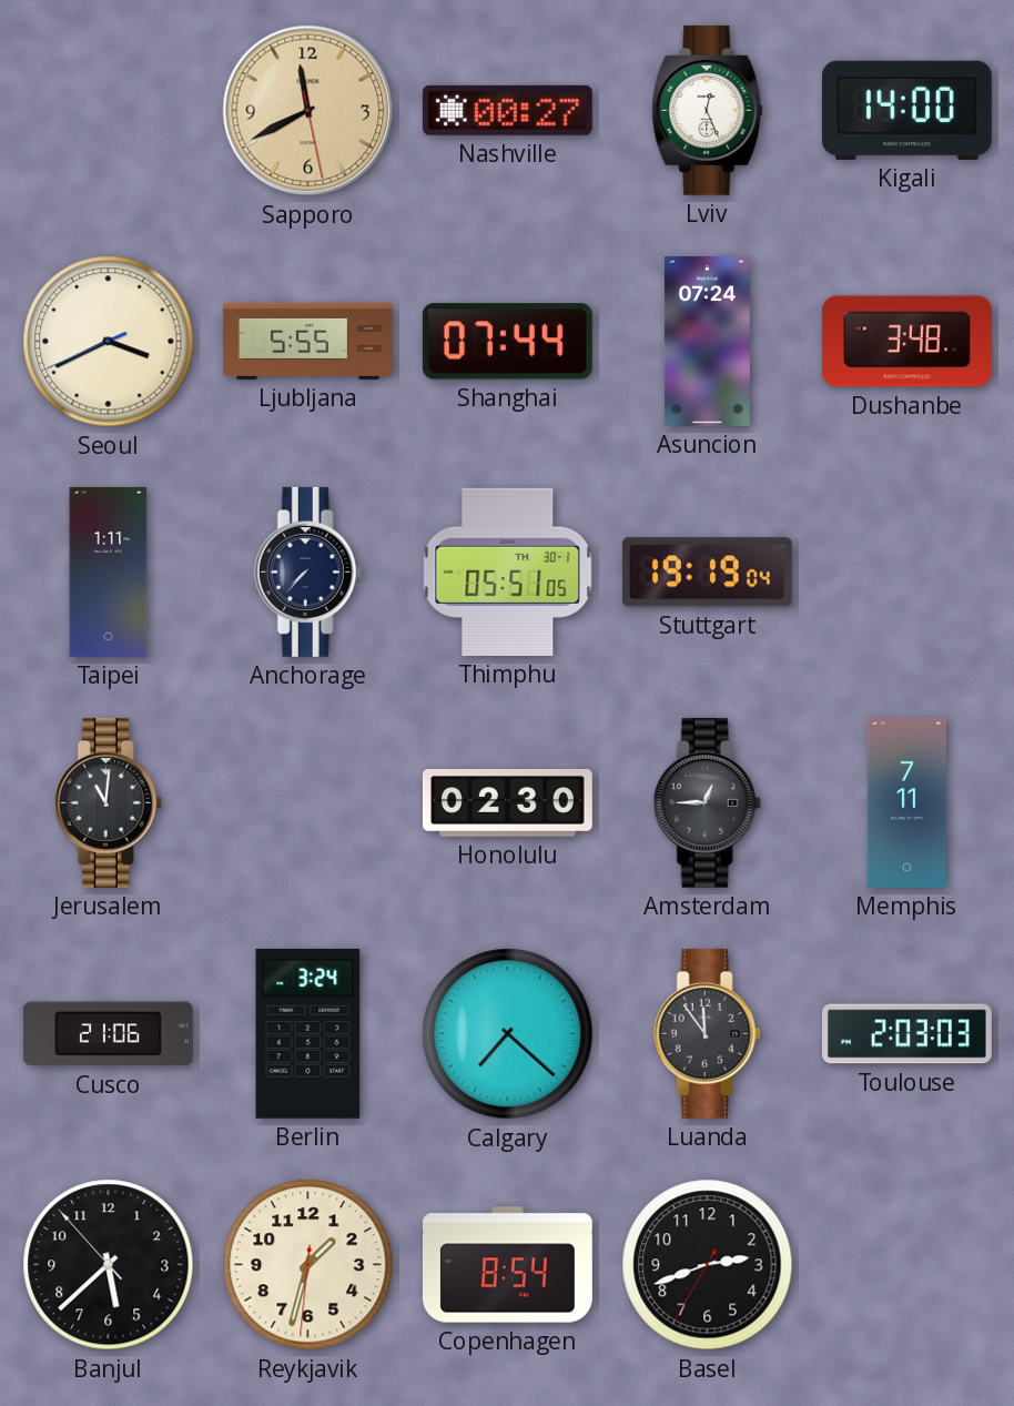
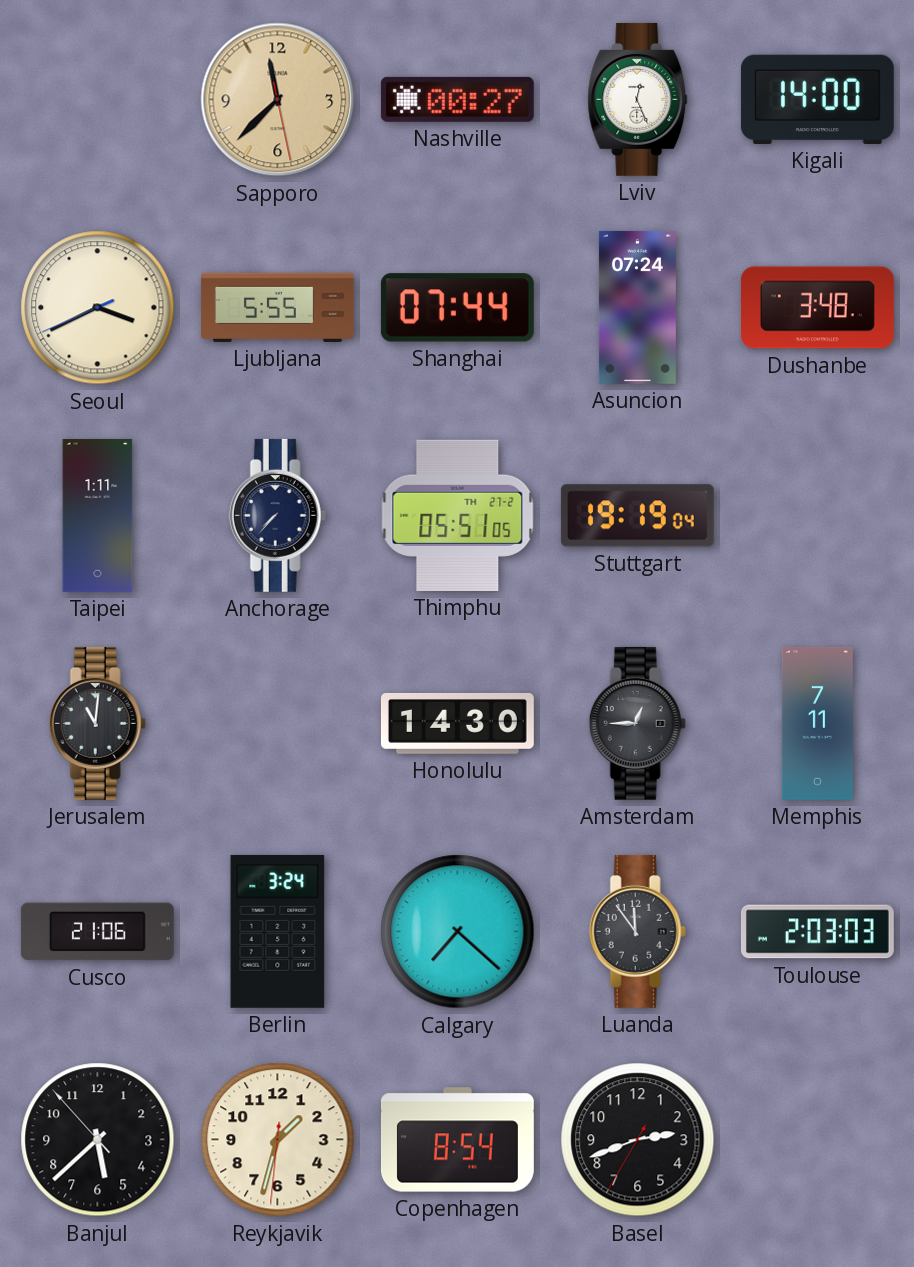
Sapporo: 11:40 -> 11:37
Thimphu date: TH 30-1 -> TH 27-2
Honolulu: 02:30 -> 14:30
